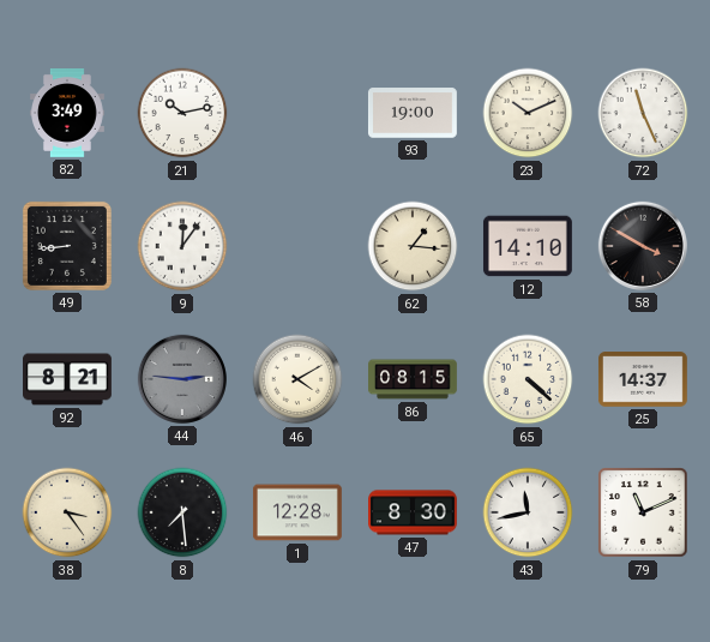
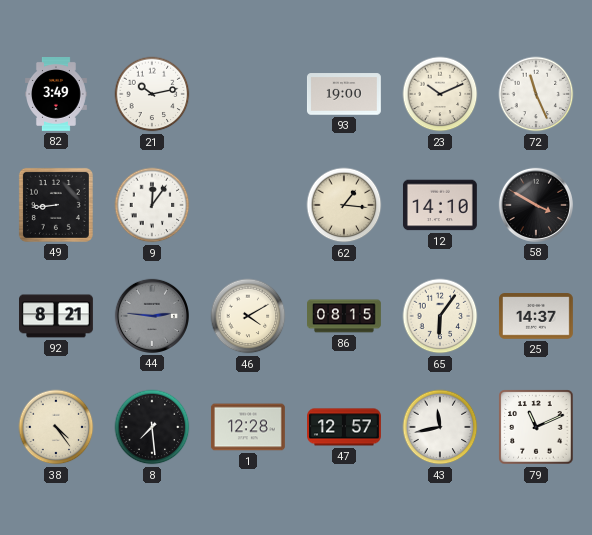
65: 4:22 -> 6:06
38: 3:24 -> 4:24
47: 8:30 -> 12:57
